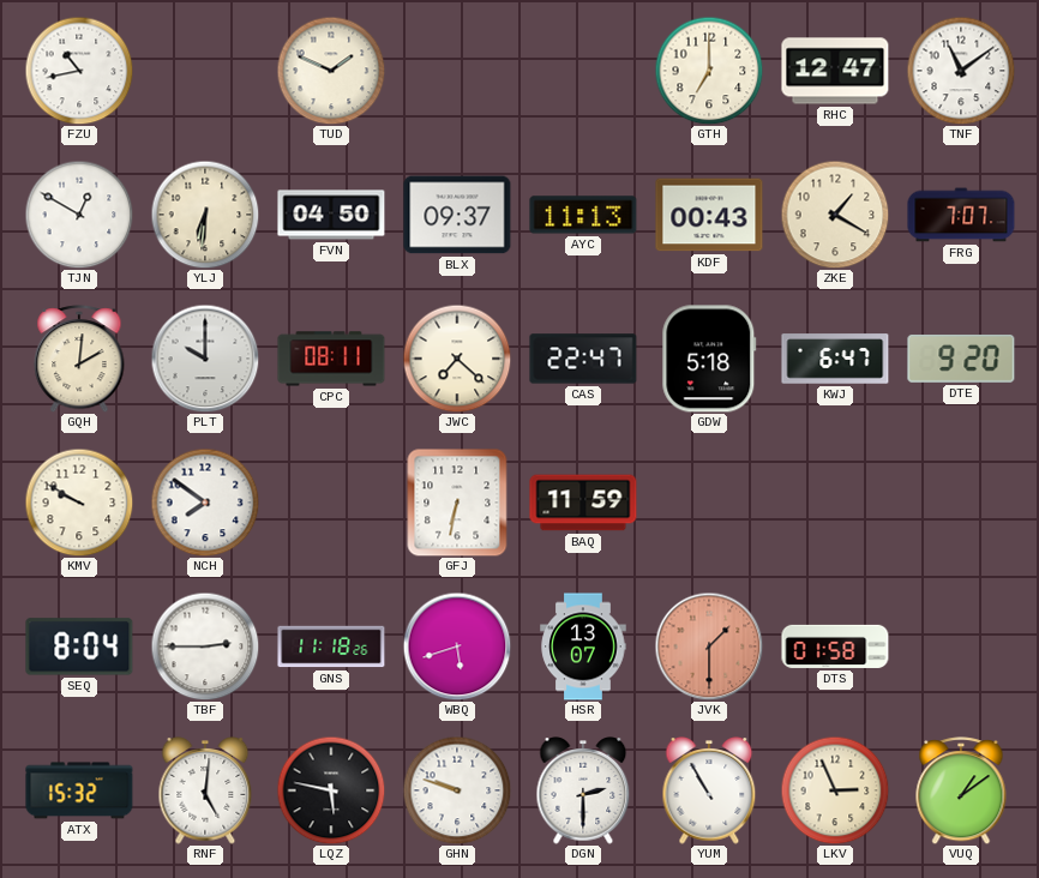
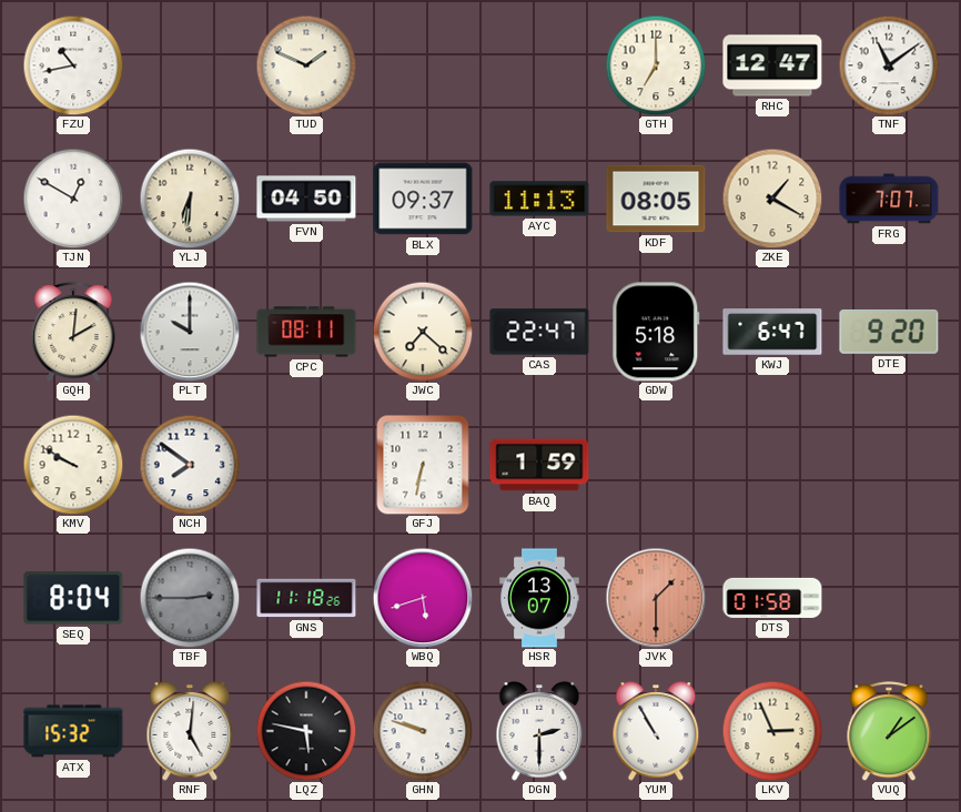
KDF: 00:43 -> 08:05
BAQ: 11:59 -> 1:59
TBF dial: white -> grey
